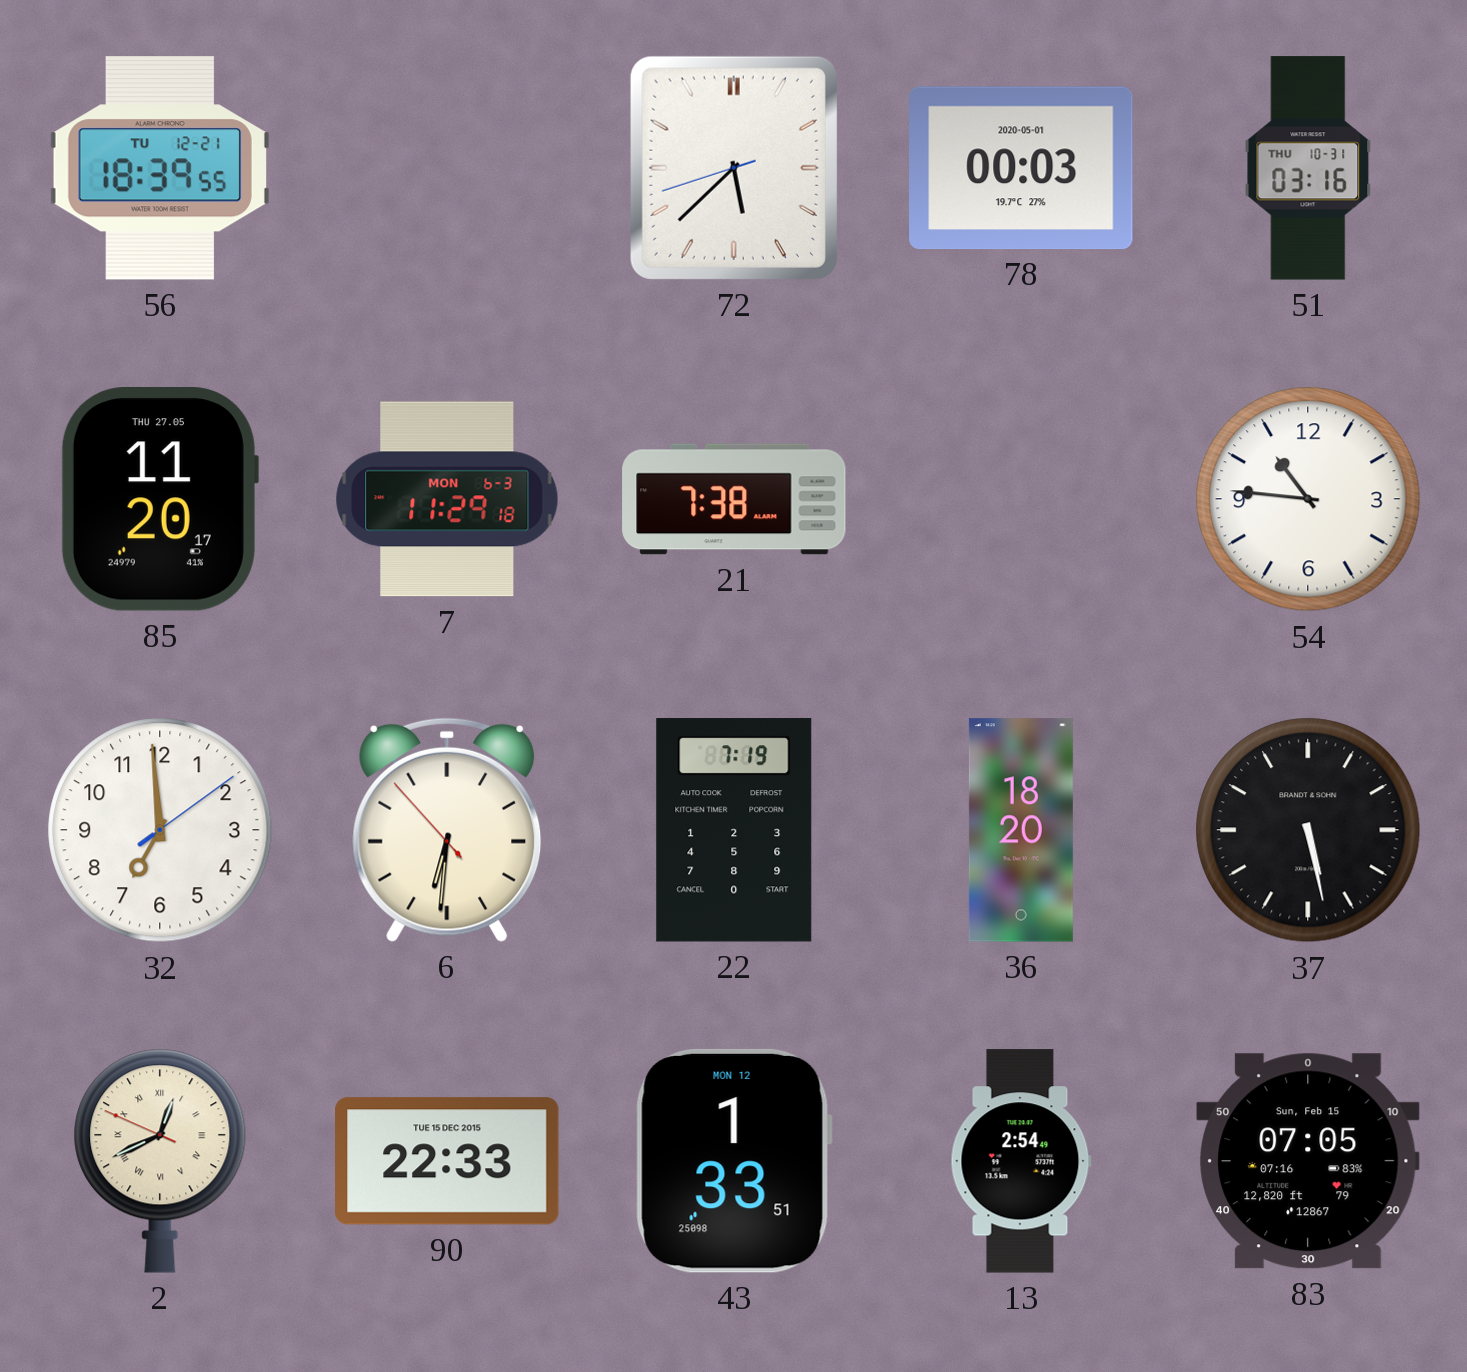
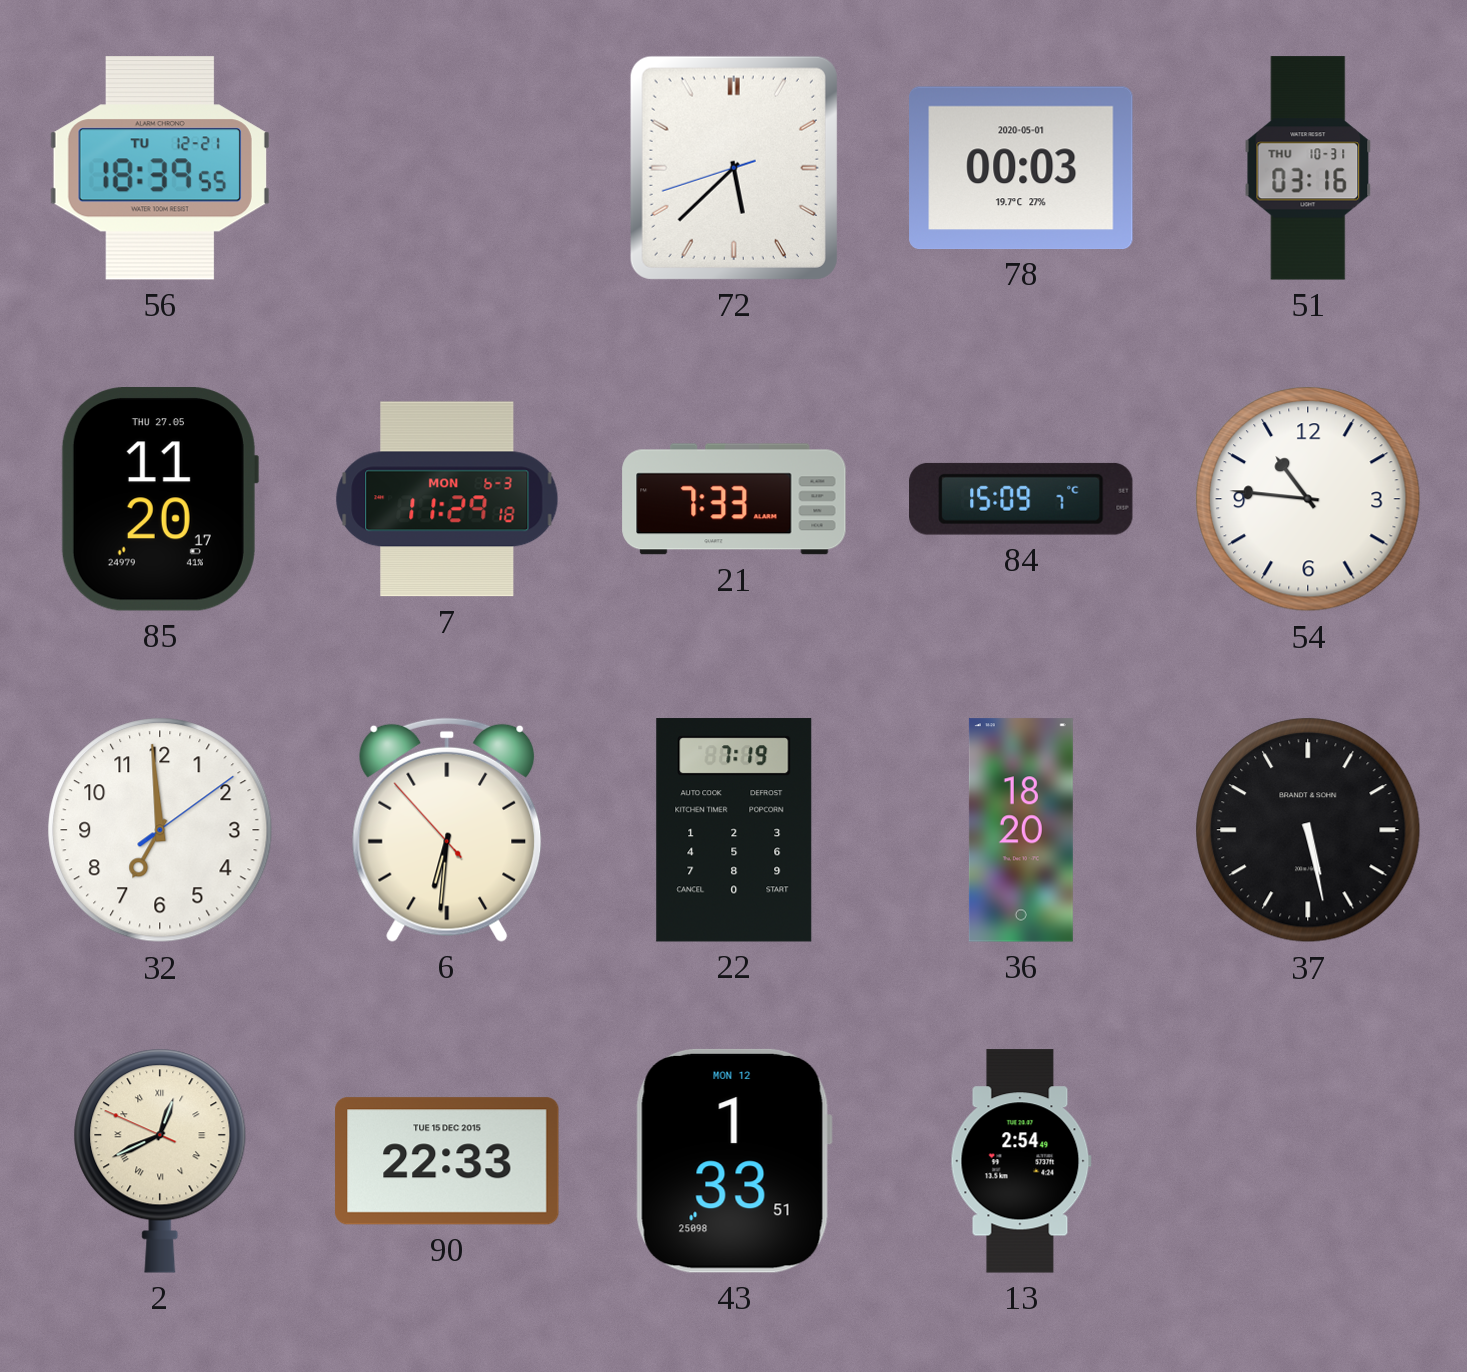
21: 7:38 -> 7:33
84: none -> 15:09
83: 07:05 -> none
